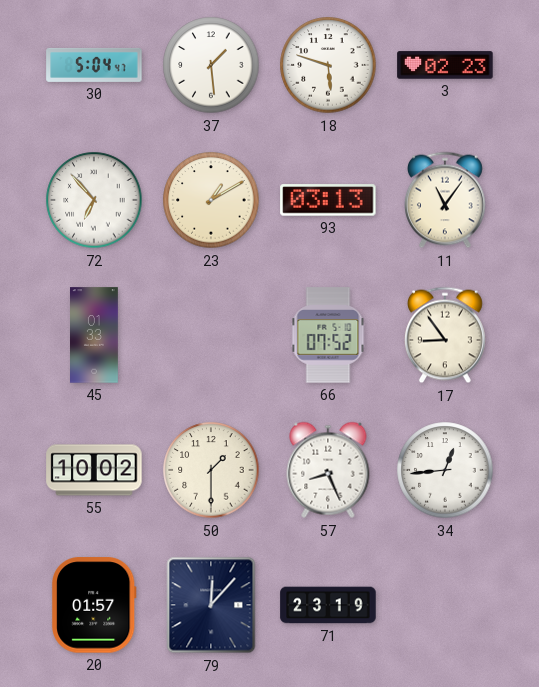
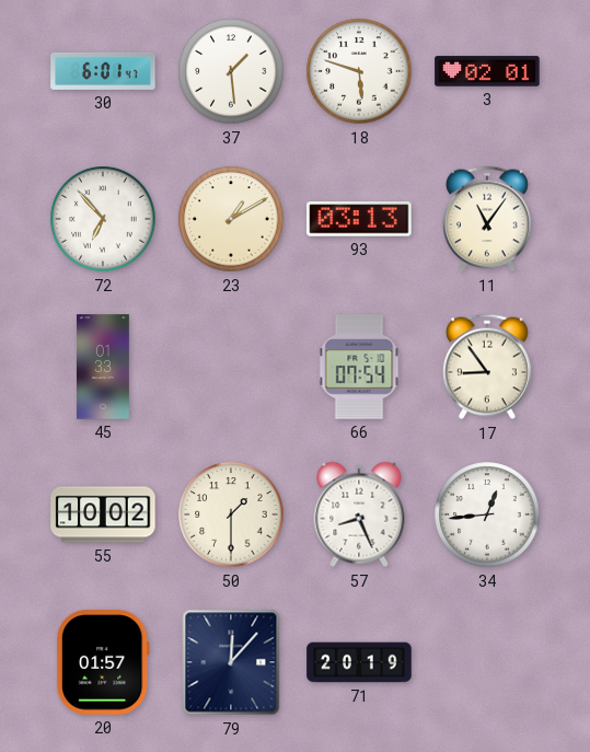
30: 5:04 -> 6:01
3: 02:23 -> 02:01
66: 07:52 -> 07:54
71: 23:19 -> 20:19
